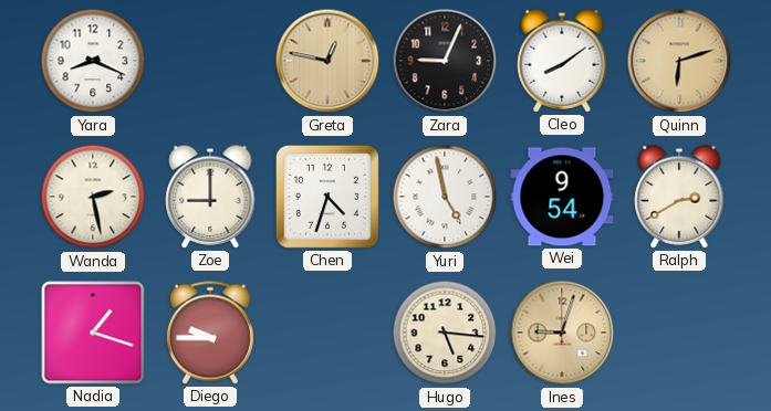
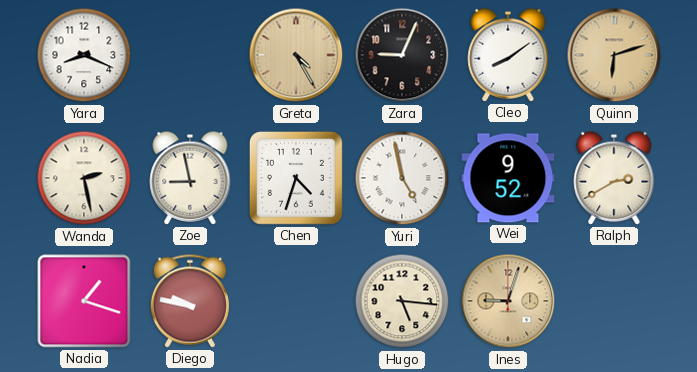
Greta: 12:47 -> 4:25
Zoe: 9:00 -> 8:58
Wei: 9:54 -> 9:52
Diego: 9:45 -> 9:47
